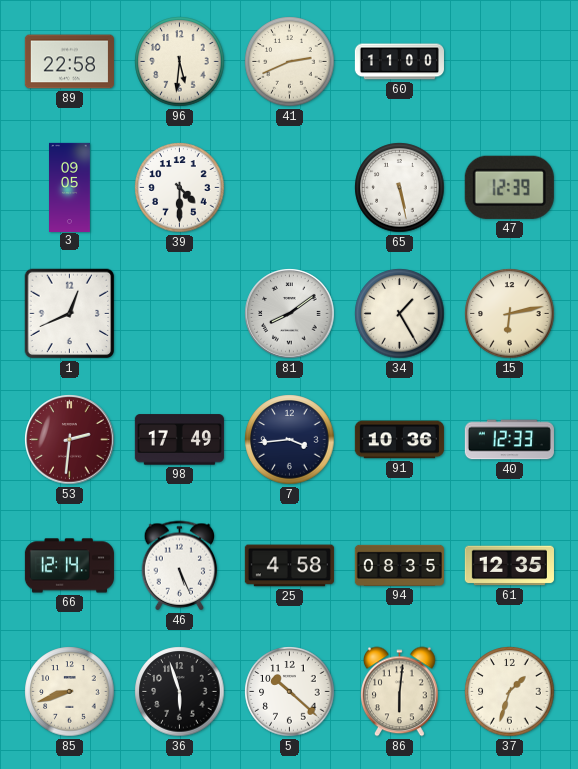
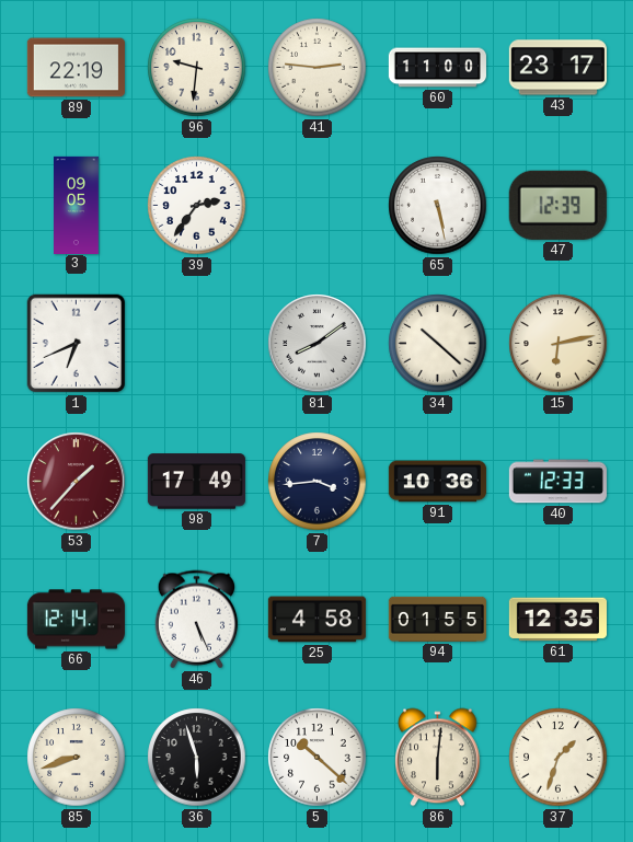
89: 22:58 -> 22:19
96: 5:31 -> 9:31
41: 2:41 -> 2:46
43: none -> 23:17
39: 4:30 -> 2:36
1: 12:41 -> 6:41
34: 1:25 -> 10:22
53: 2:31 -> 1:37
94: 08:35 -> 01:55
